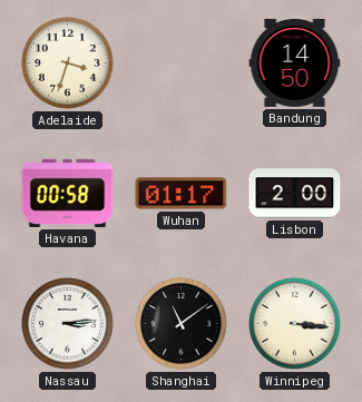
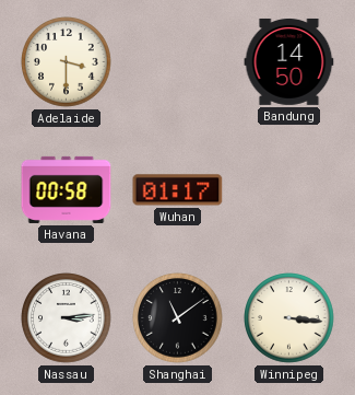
Adelaide: 3:33 -> 3:30
Lisbon: 2:00 -> none
